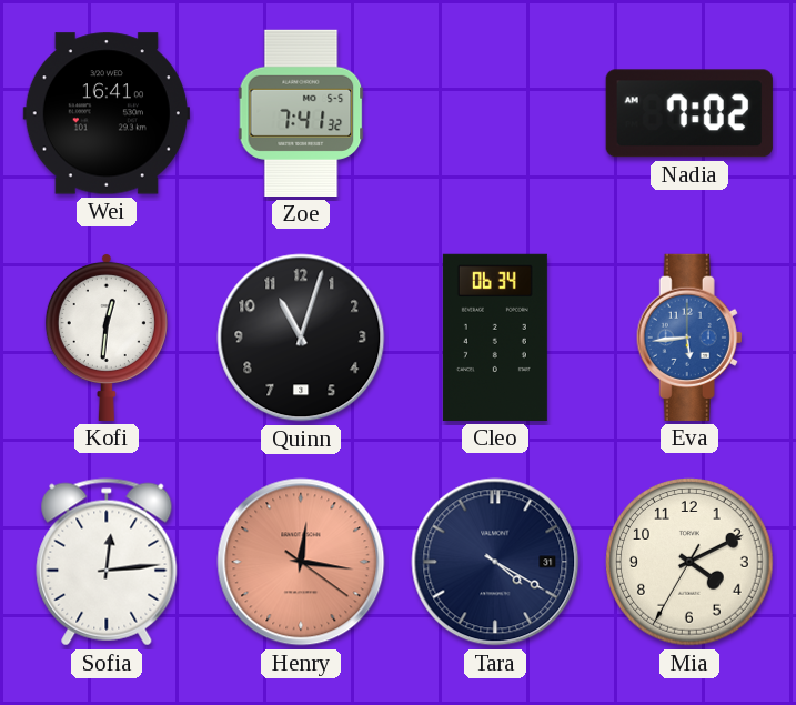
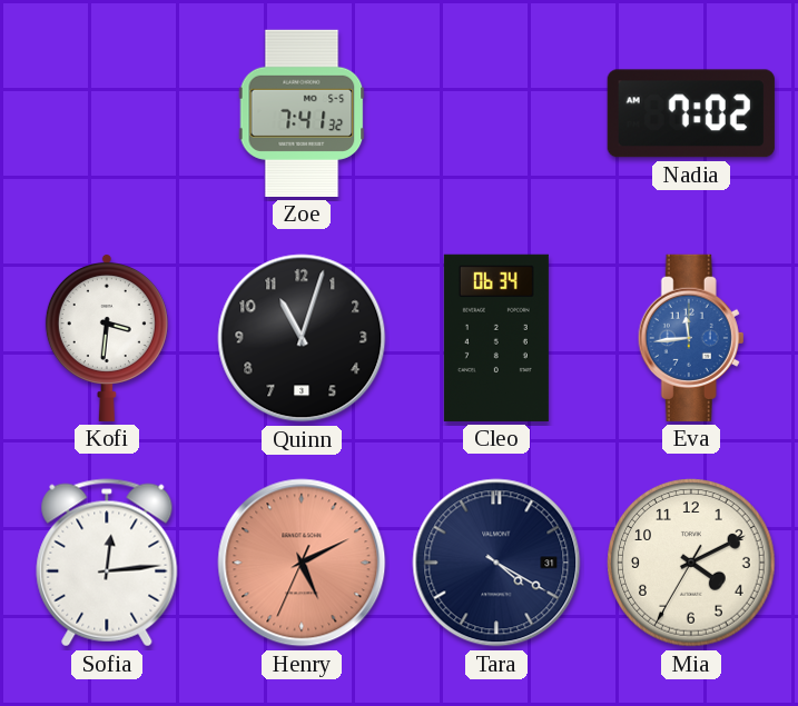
Wei: 16:41 -> none
Kofi: 12:31 -> 3:31
Eva: 5:44 -> 11:44
Henry: 12:16 -> 5:10
